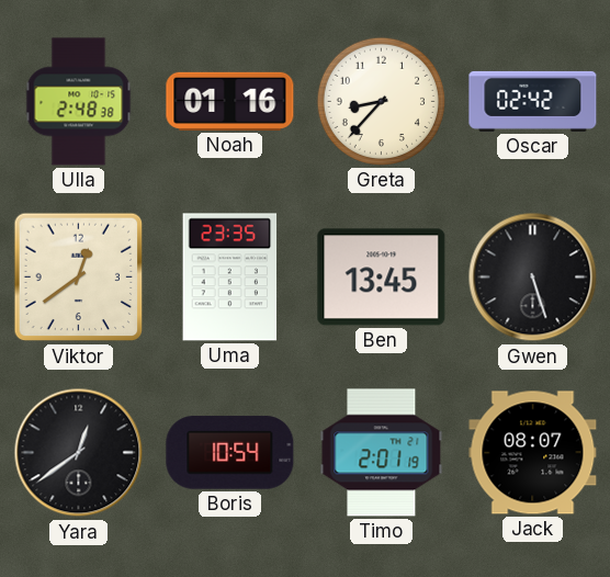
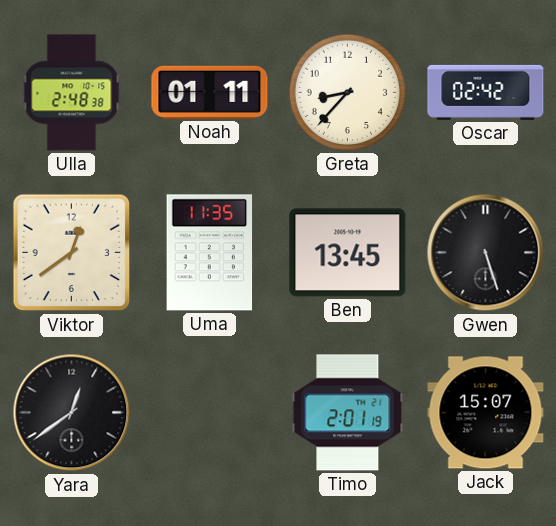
Noah: 01:16 -> 01:11
Uma: 23:35 -> 11:35
Boris: 10:54 -> none
Jack: 08:07 -> 15:07
